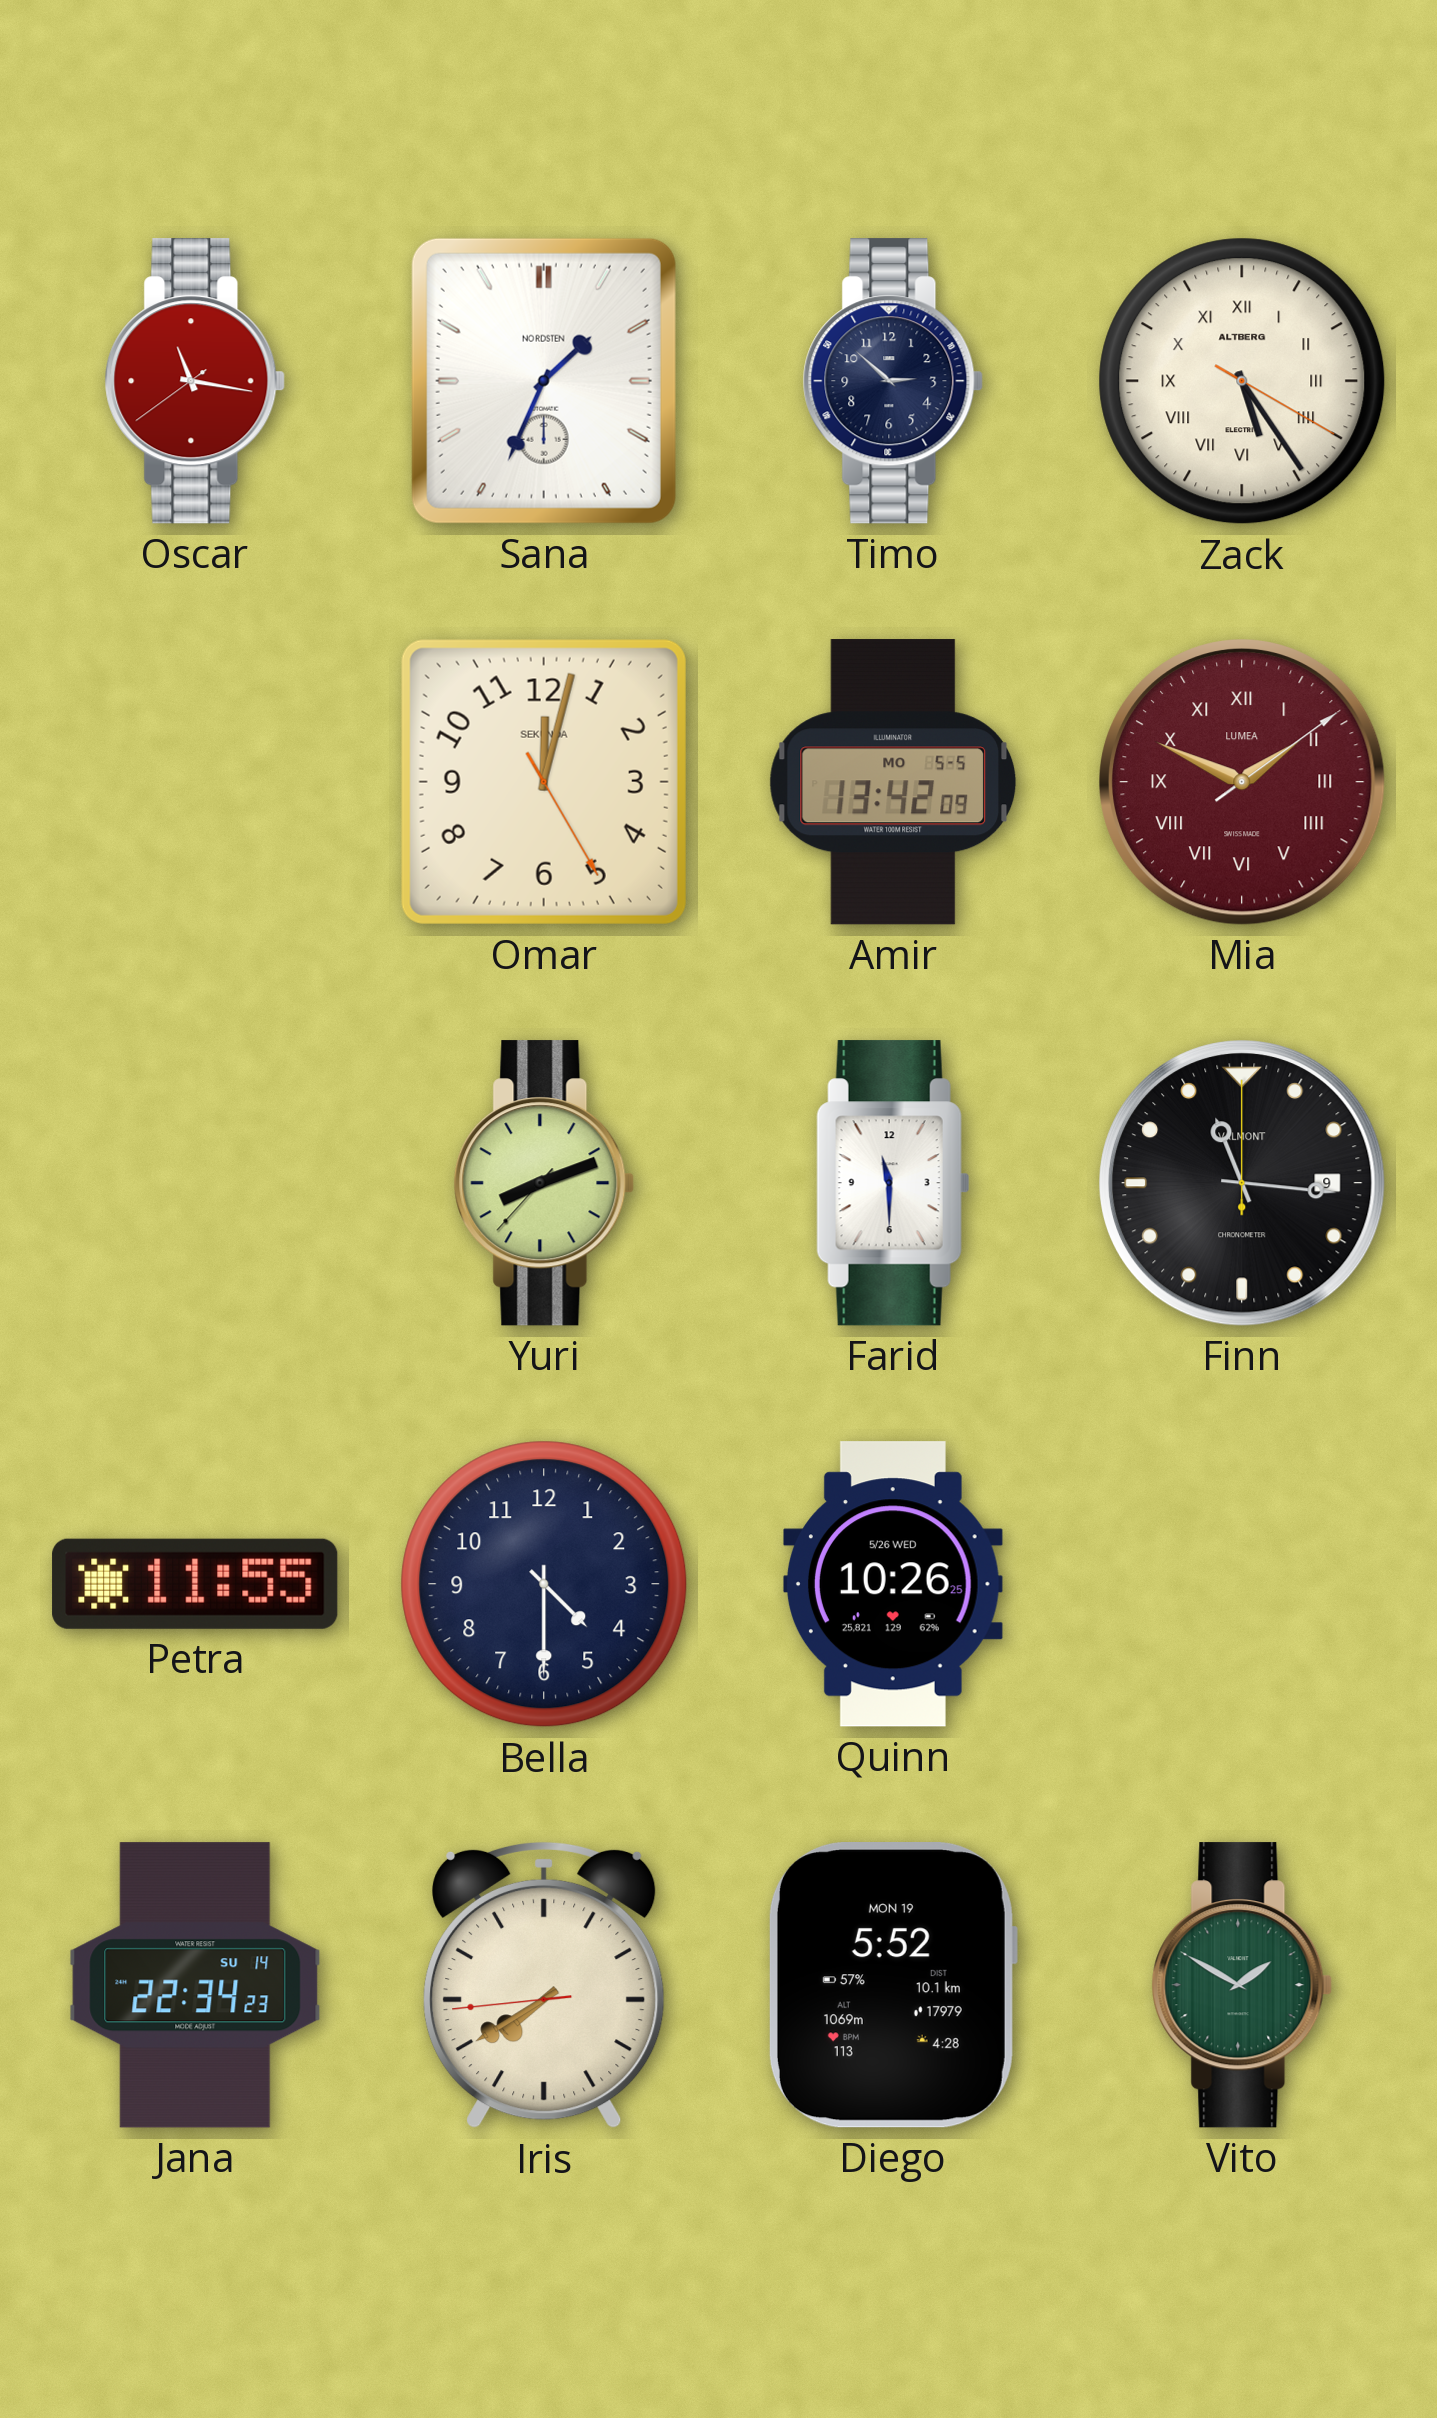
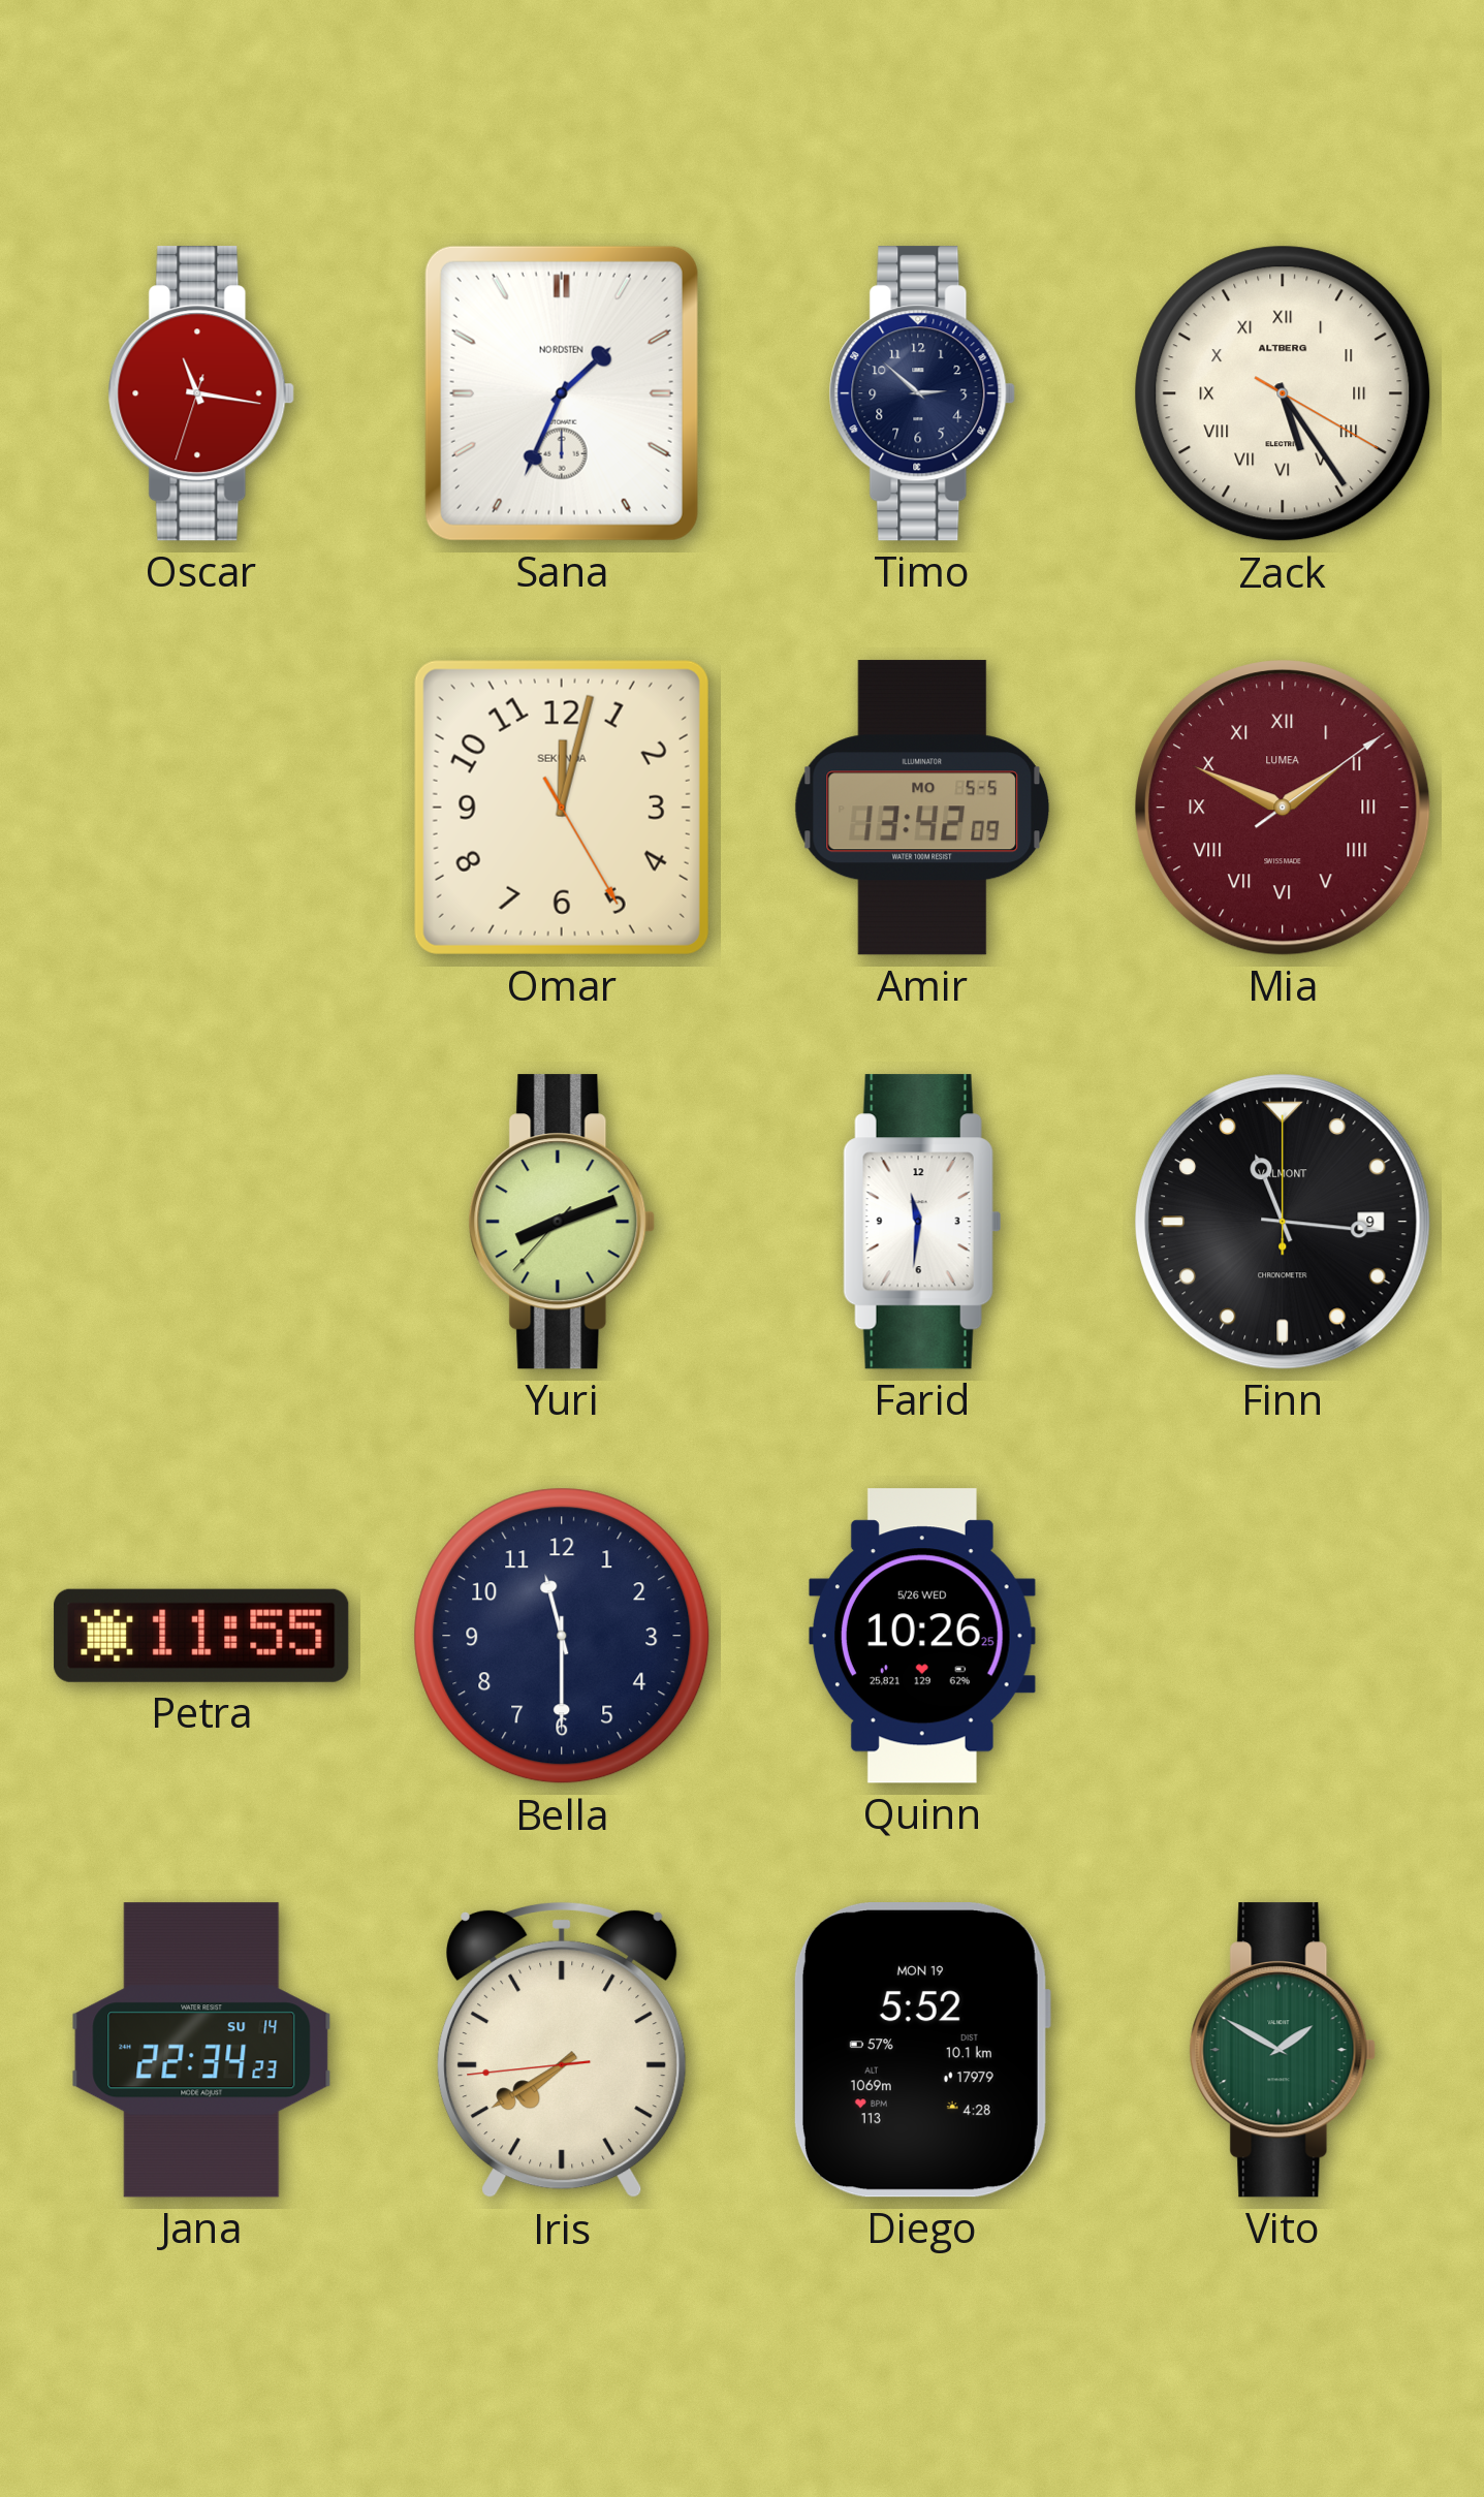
Oscar: 11:16:39 -> 11:16:33
Farid: 11:30 -> 11:31
Bella: 4:30 -> 11:30
